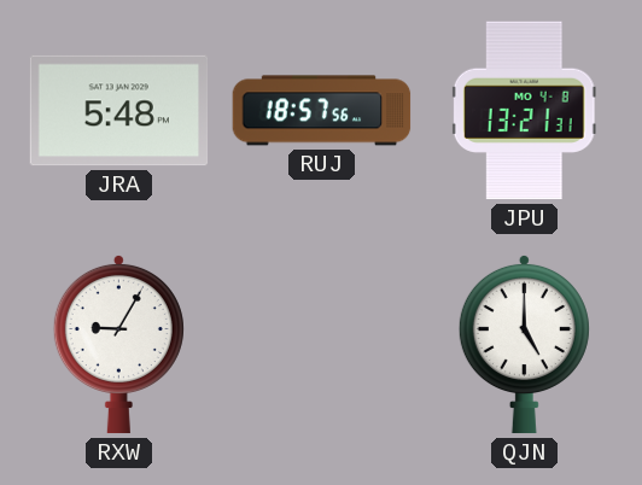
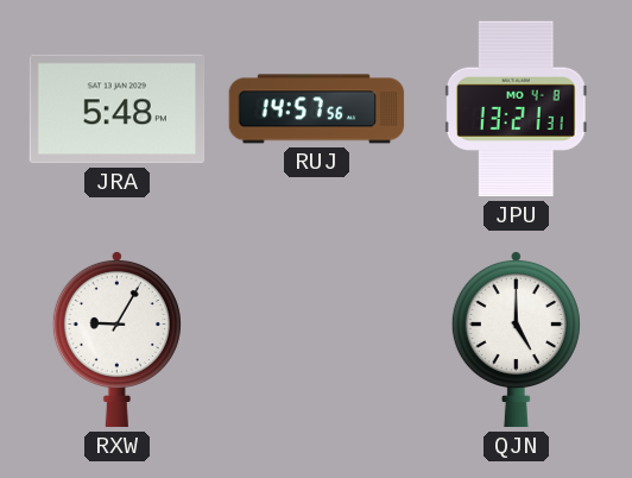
RUJ: 18:57 -> 14:57
